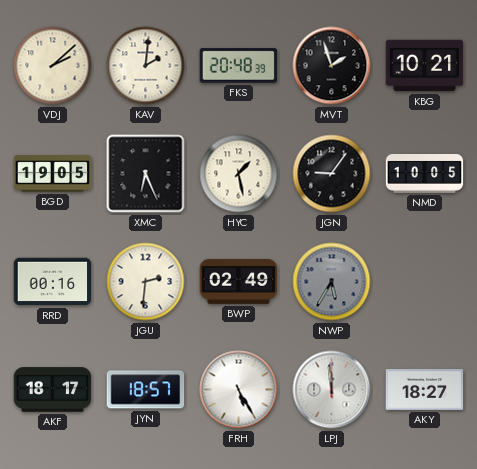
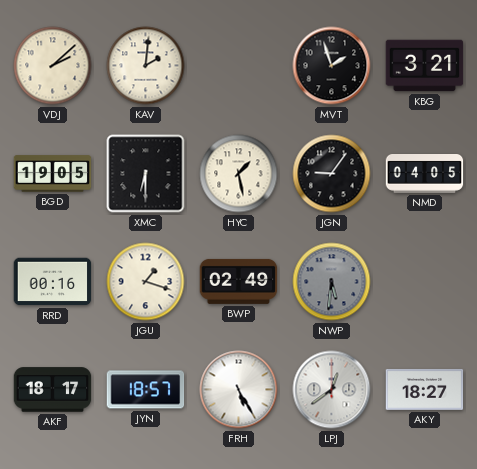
FKS: 20:48 -> none
KBG: 10:21 -> 3:21
XMC: 6:26 -> 6:30
NMD: 10:05 -> 04:05
JGU: 2:31 -> 1:18
NWP: 5:35 -> 5:31
LPJ: 11:59 -> 12:39
